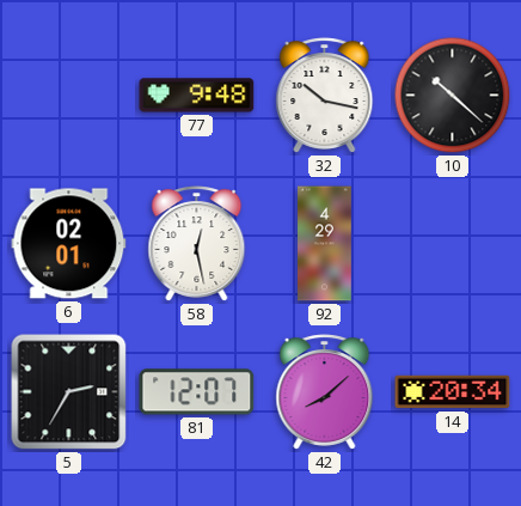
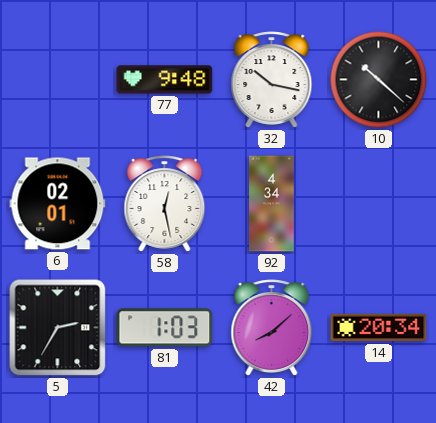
92: 4:29 -> 4:34
81: 12:07 -> 1:03
